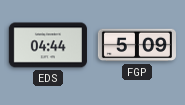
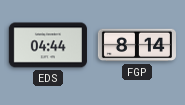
FGP: 5:09 -> 8:14
